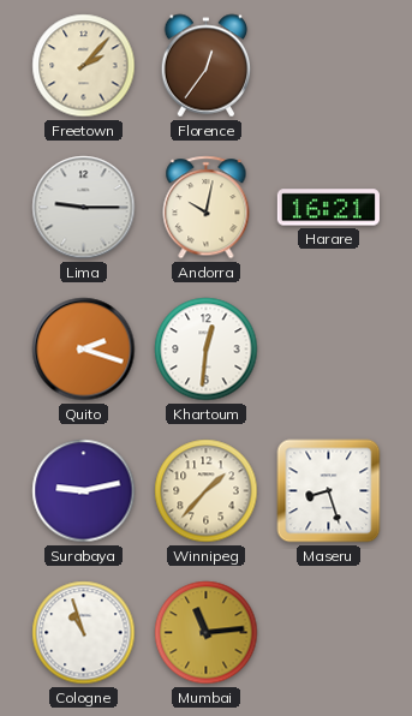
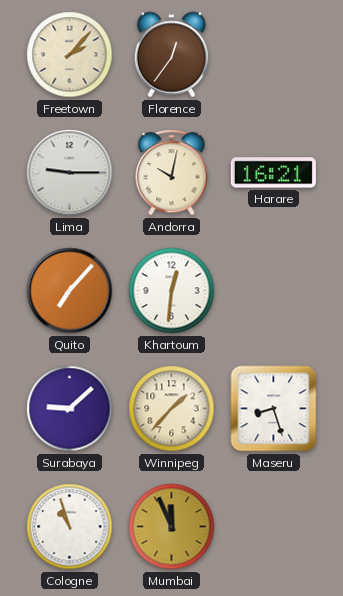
Quito: 2:18 -> 7:07
Surabaya: 9:13 -> 9:08
Mumbai: 11:14 -> 11:56
